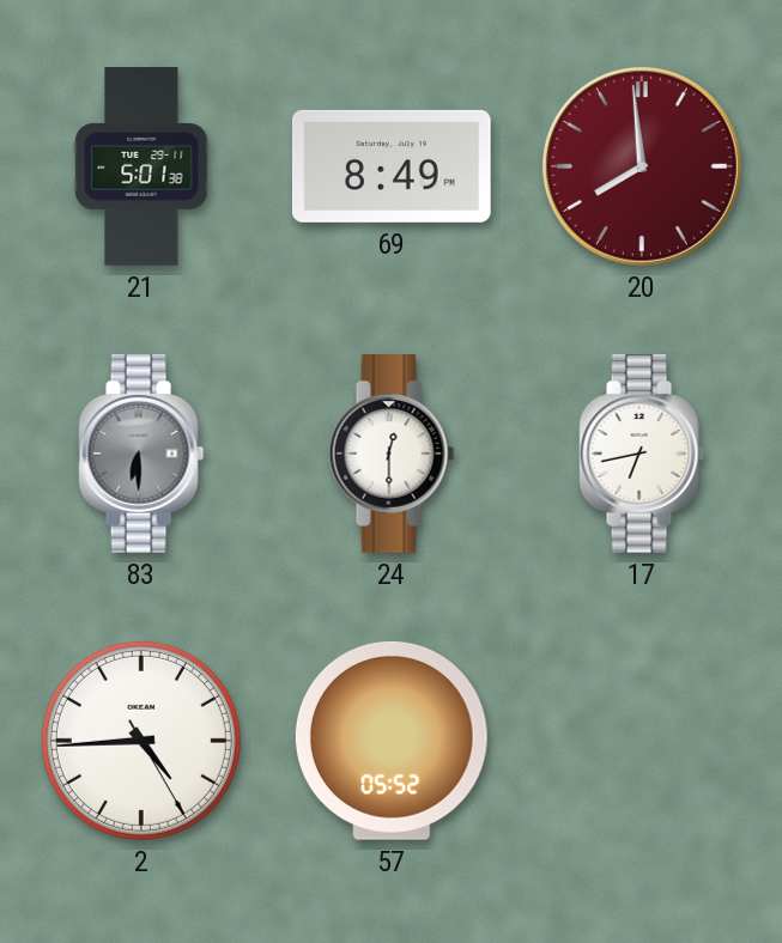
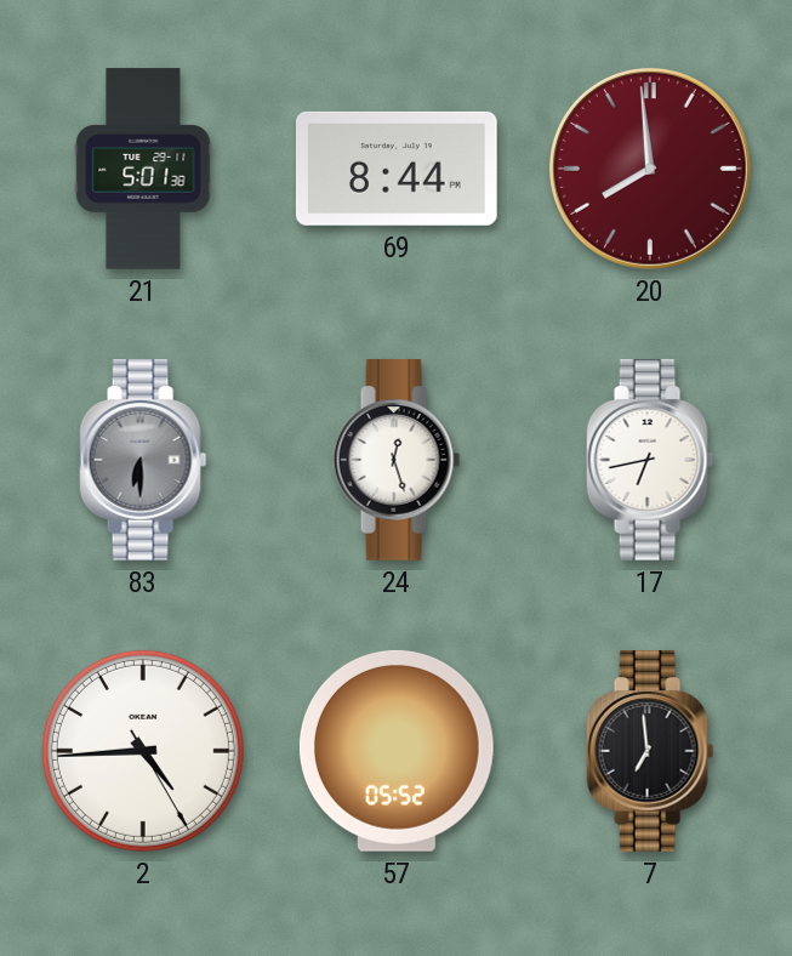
69: 8:49 -> 8:44
24: 12:30 -> 12:27
7: none -> 6:59
